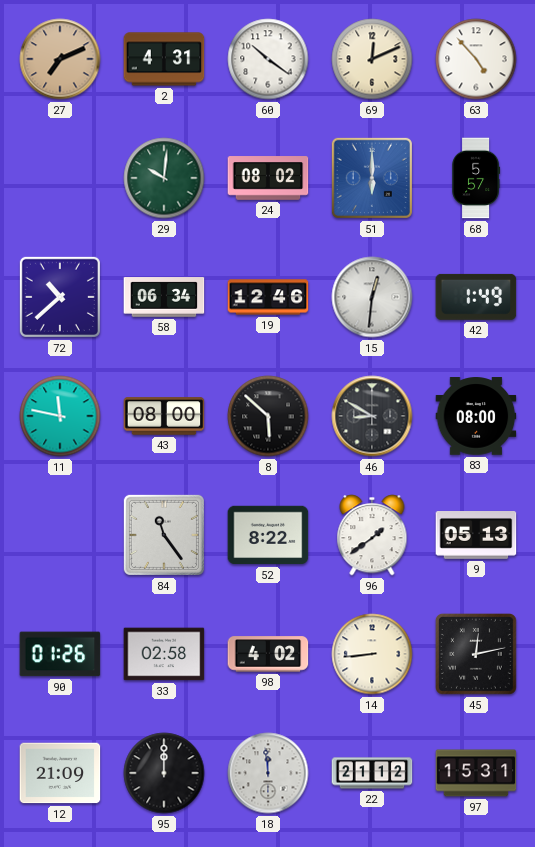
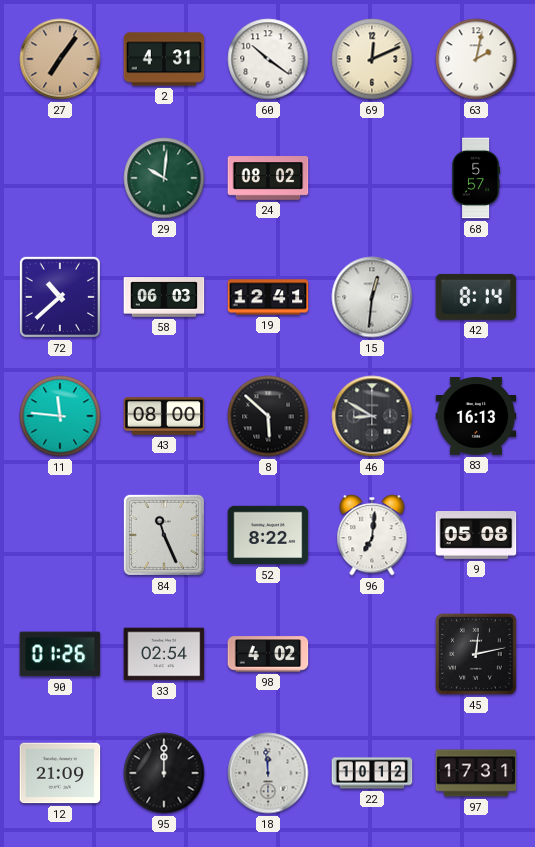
27: 7:11 -> 7:06
63: 4:53 -> 2:02
51: 6:00 -> none
58: 06:34 -> 06:03
19: 12:46 -> 12:41
42: 1:49 -> 8:14
11: 11:47 -> 11:46
83: 08:00 -> 16:13
84: 11:24 -> 11:26
96: 1:39 -> 7:01
9: 05:13 -> 05:08
33: 02:58 -> 02:54
14: 8:44 -> none
22: 21:12 -> 10:12
97: 15:31 -> 17:31
